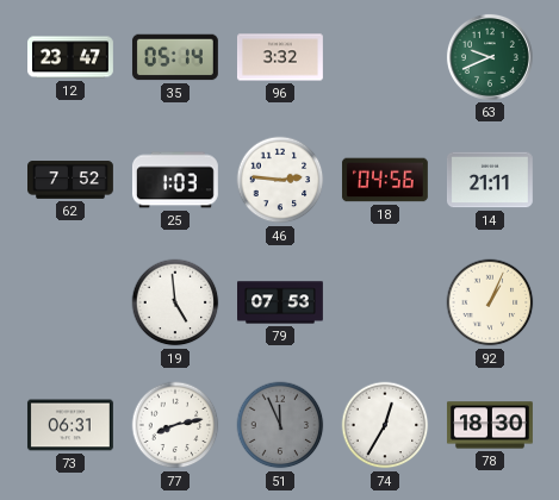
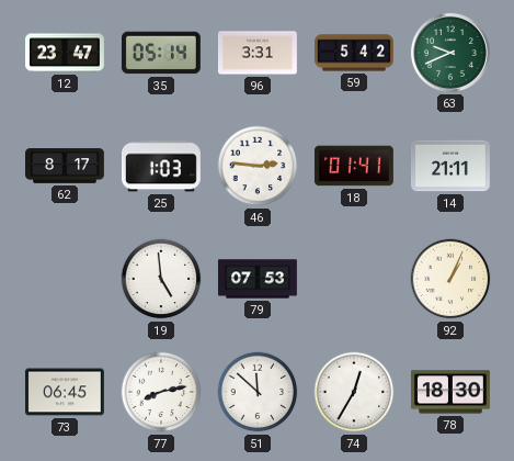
96: 3:32 -> 3:31
59: none -> 5:42
62: 7:52 -> 8:17
18: 04:56 -> 01:41
73: 06:31 -> 06:45
51: 11:56 -> 11:52
51 dial: grey -> white
